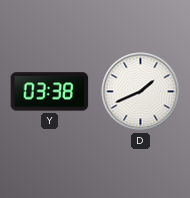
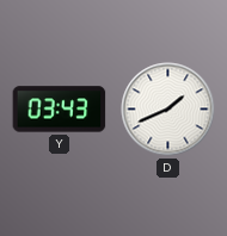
Y: 03:38 -> 03:43
